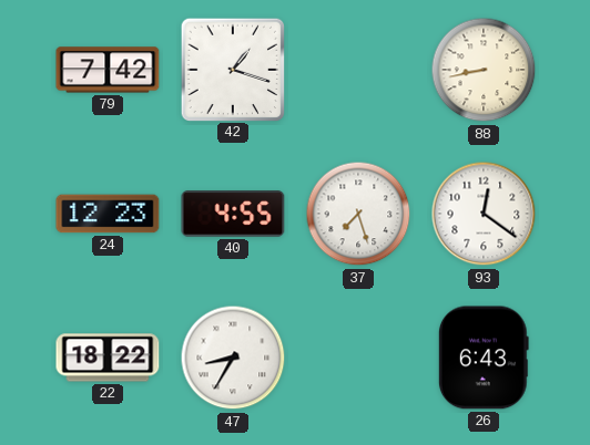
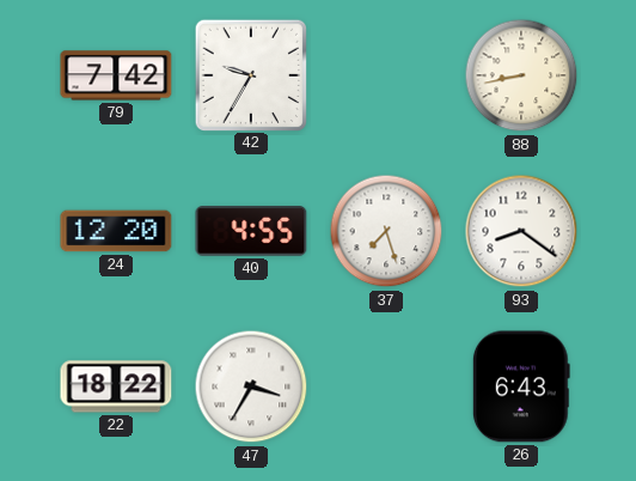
42: 1:18 -> 9:35
24: 12:23 -> 12:20
93: 12:21 -> 8:21
47: 8:35 -> 3:35
